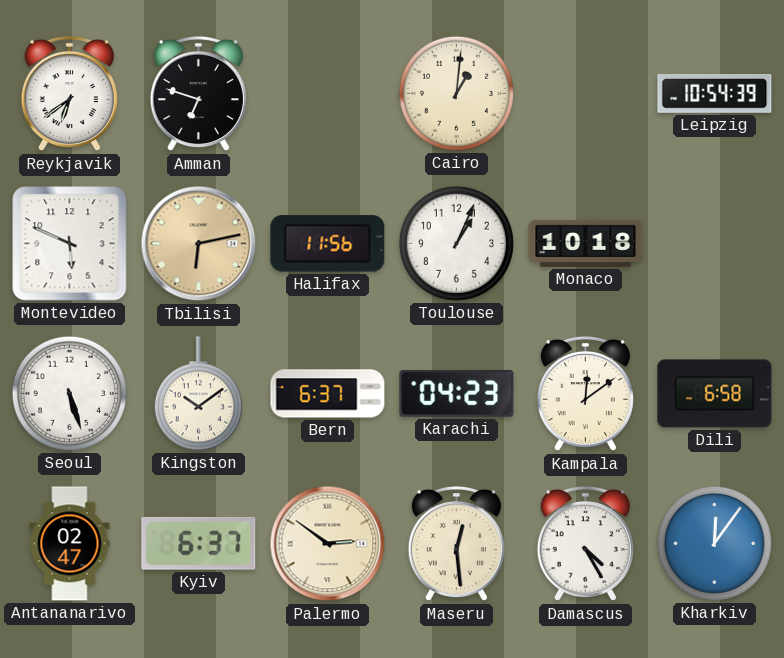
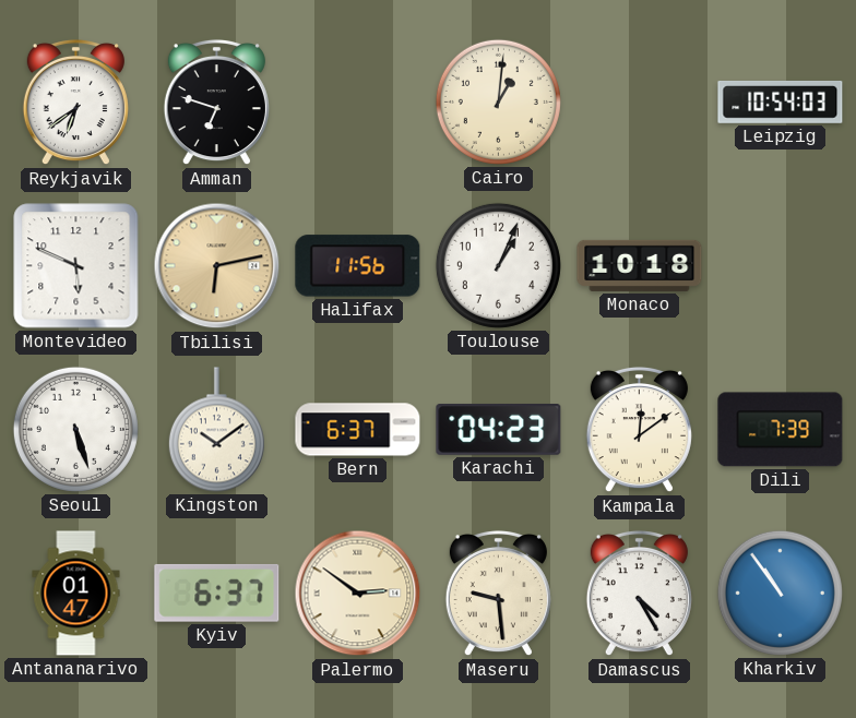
Leipzig: 10:54:39 -> 10:54:03
Dili: 6:58 -> 7:39
Antananarivo: 02:47 -> 01:47
Maseru: 12:29 -> 9:29
Kharkiv: 12:06 -> 10:54
